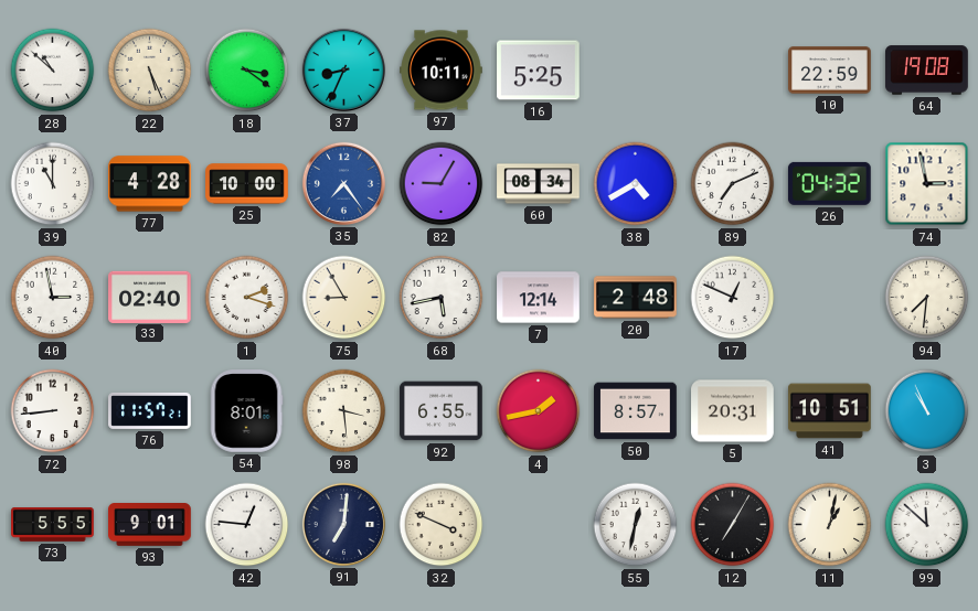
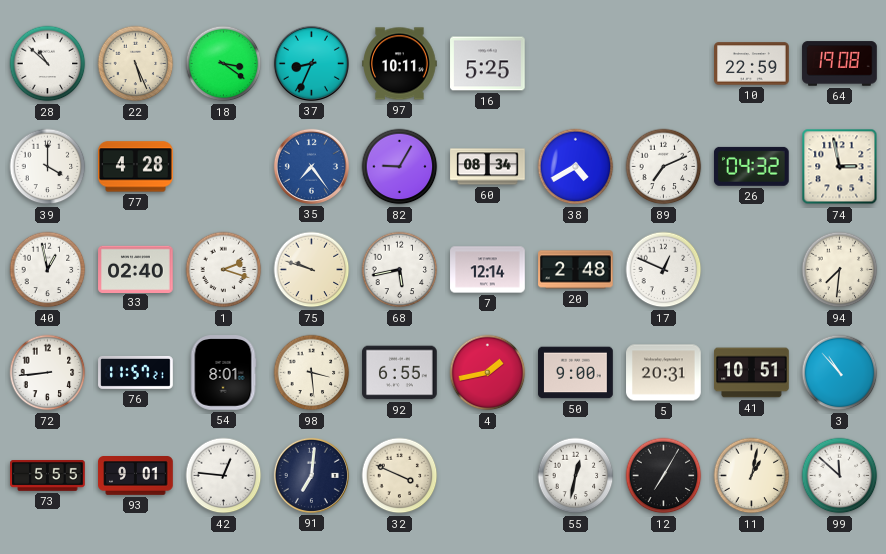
39: 11:00 -> 4:00
25: 10:00 -> none
40: 2:58 -> 12:58
75: 8:55 -> 9:48
50: 8:57 -> 9:00
3: 10:56 -> 10:53
